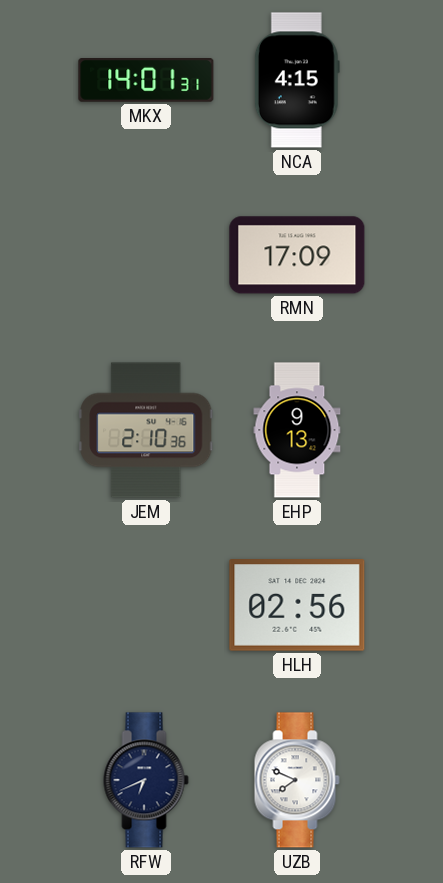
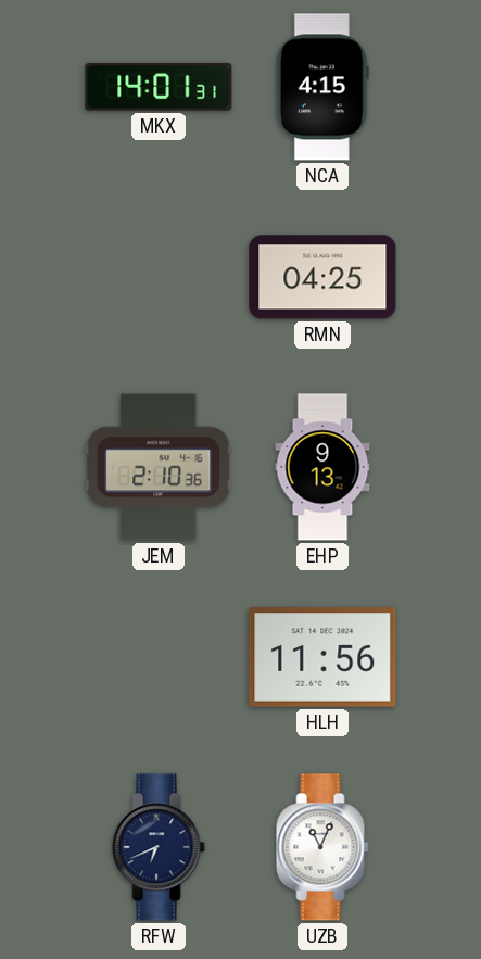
RMN: 17:09 -> 04:25
HLH: 02:56 -> 11:56
UZB: 7:49 -> 11:04
